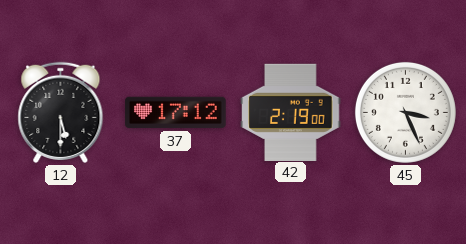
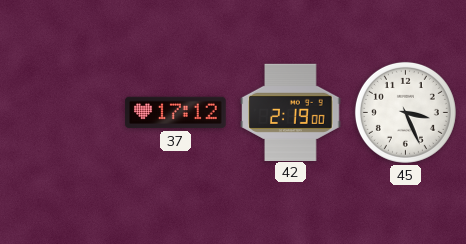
12: 5:30 -> none
